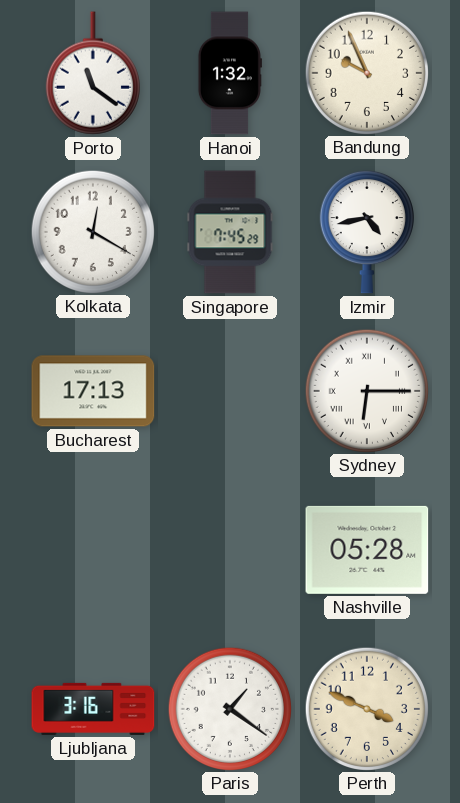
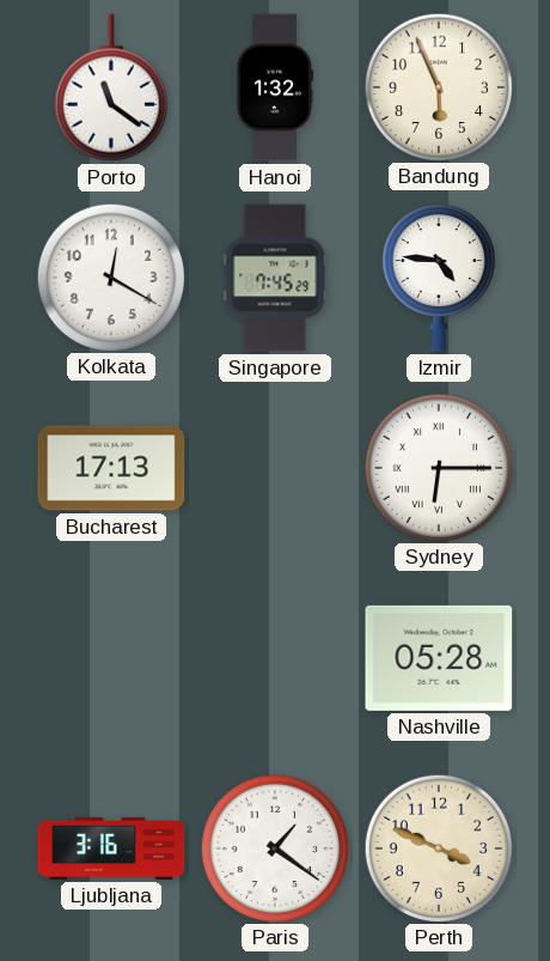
Bandung: 9:56 -> 5:56
Izmir: 4:43 -> 4:46
